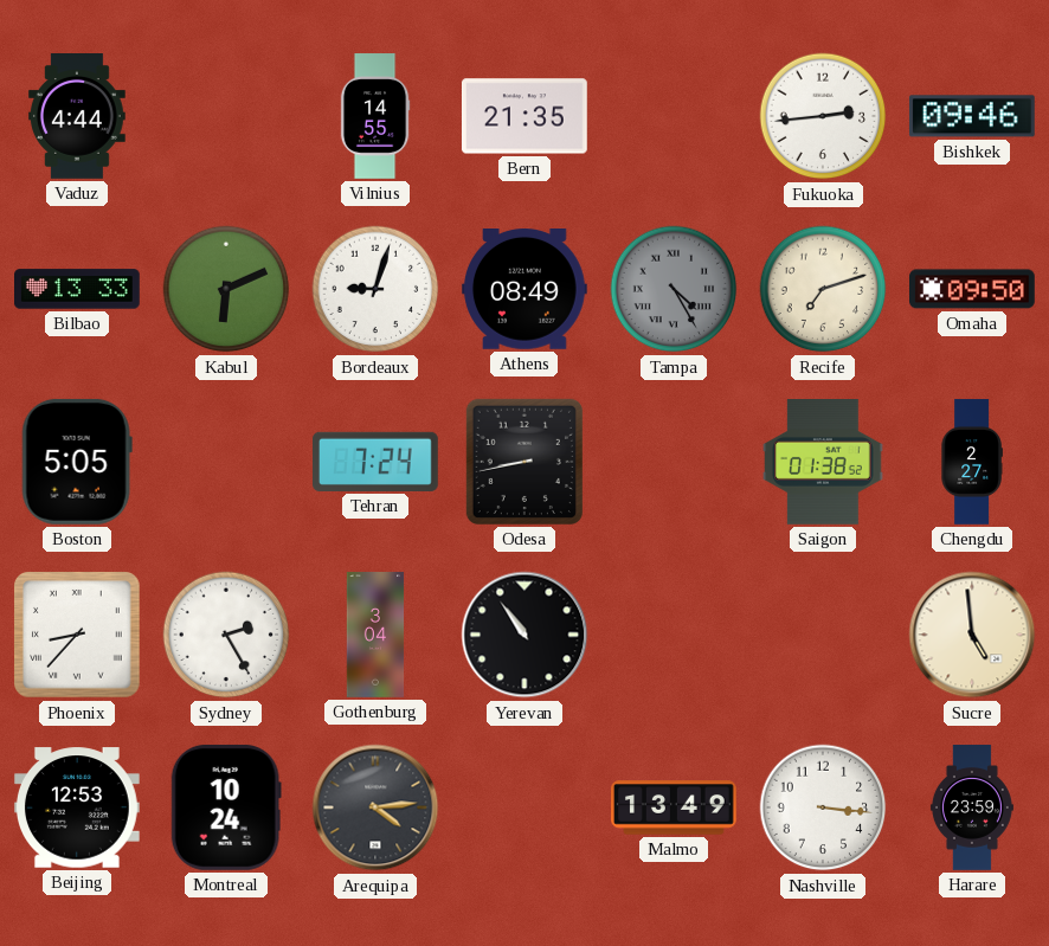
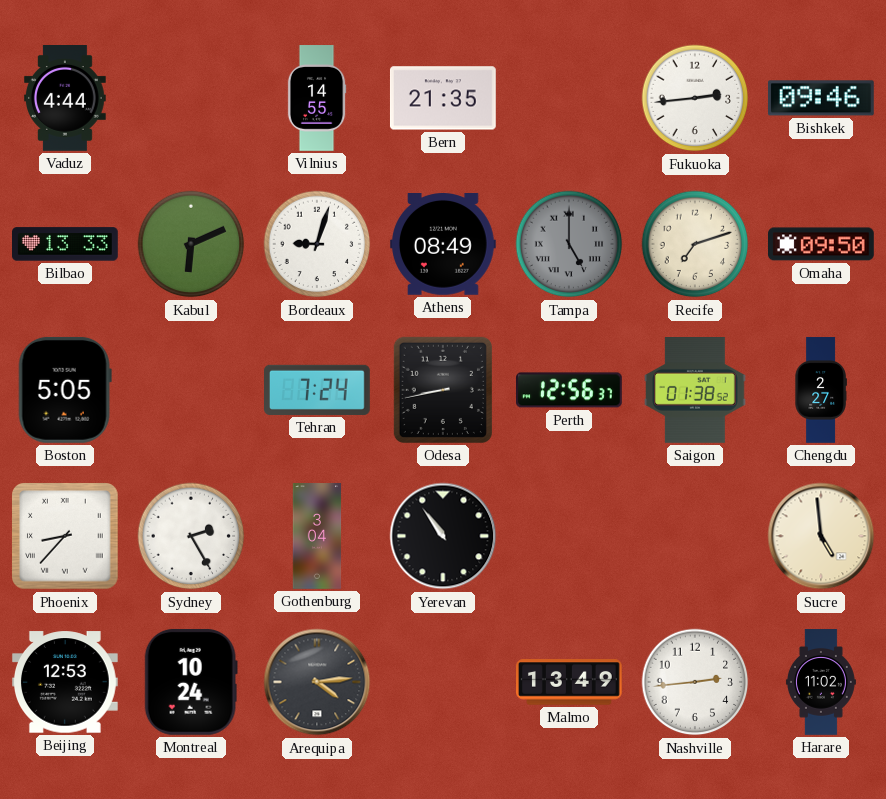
Tampa: 4:25 -> 5:00
Perth: none -> 12:56
Nashville: 3:16 -> 2:44
Harare: 23:59 -> 11:02
